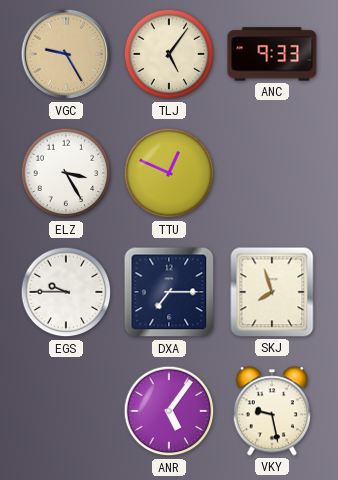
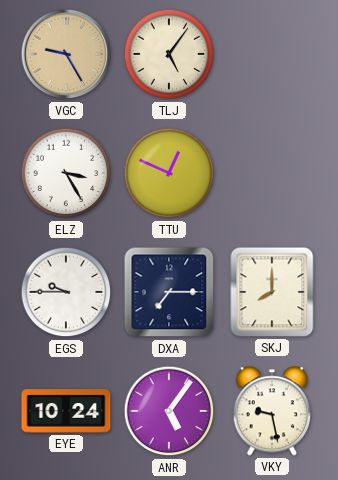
ANC: 9:33 -> none
SKJ: 7:57 -> 8:00
EYE: none -> 10:24
